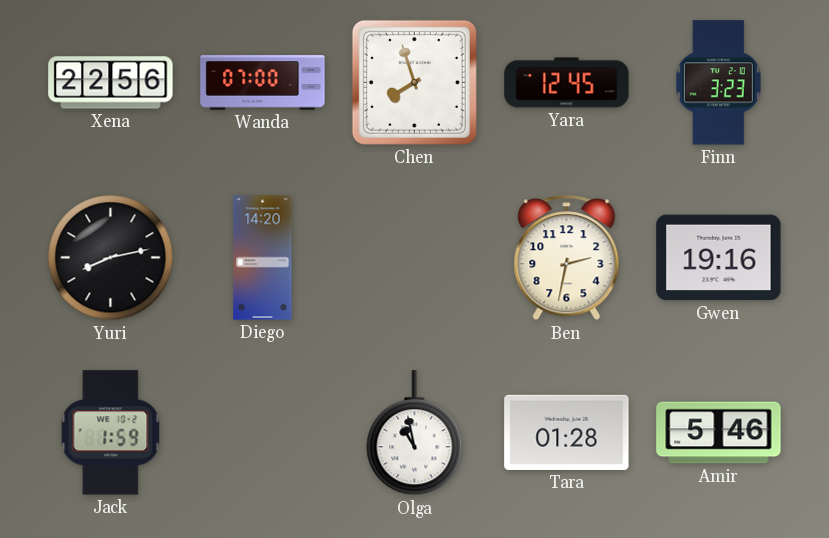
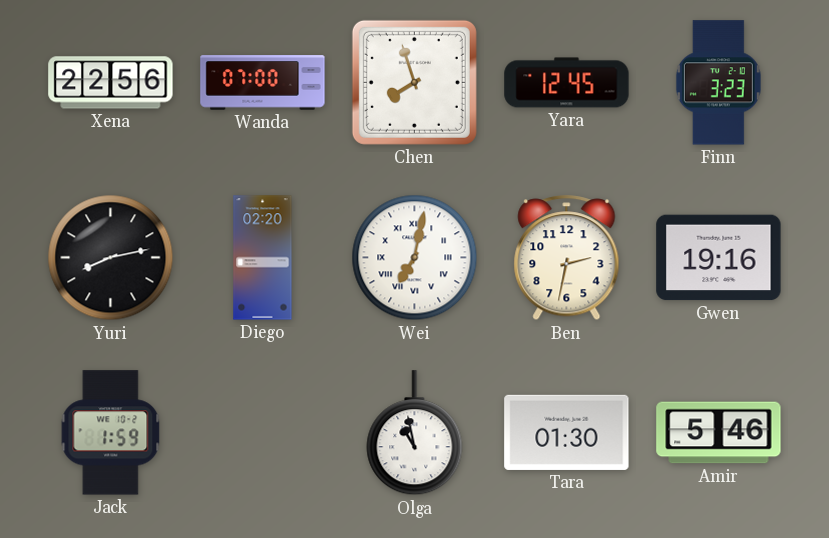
Diego: 14:20 -> 02:20
Wei: none -> 7:02
Tara: 01:28 -> 01:30
